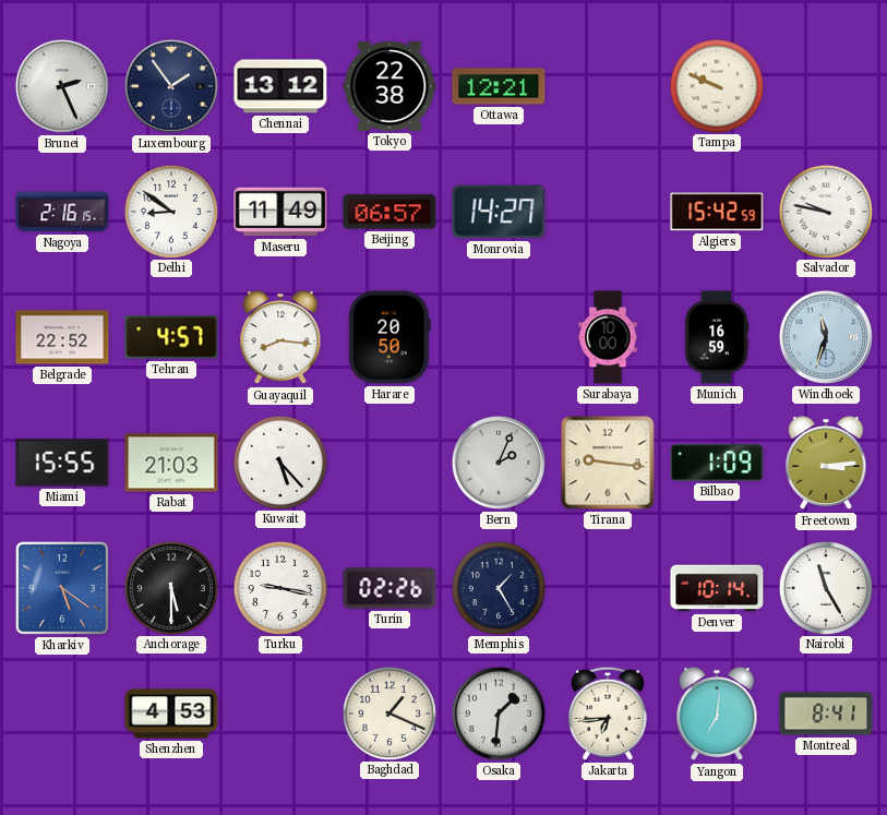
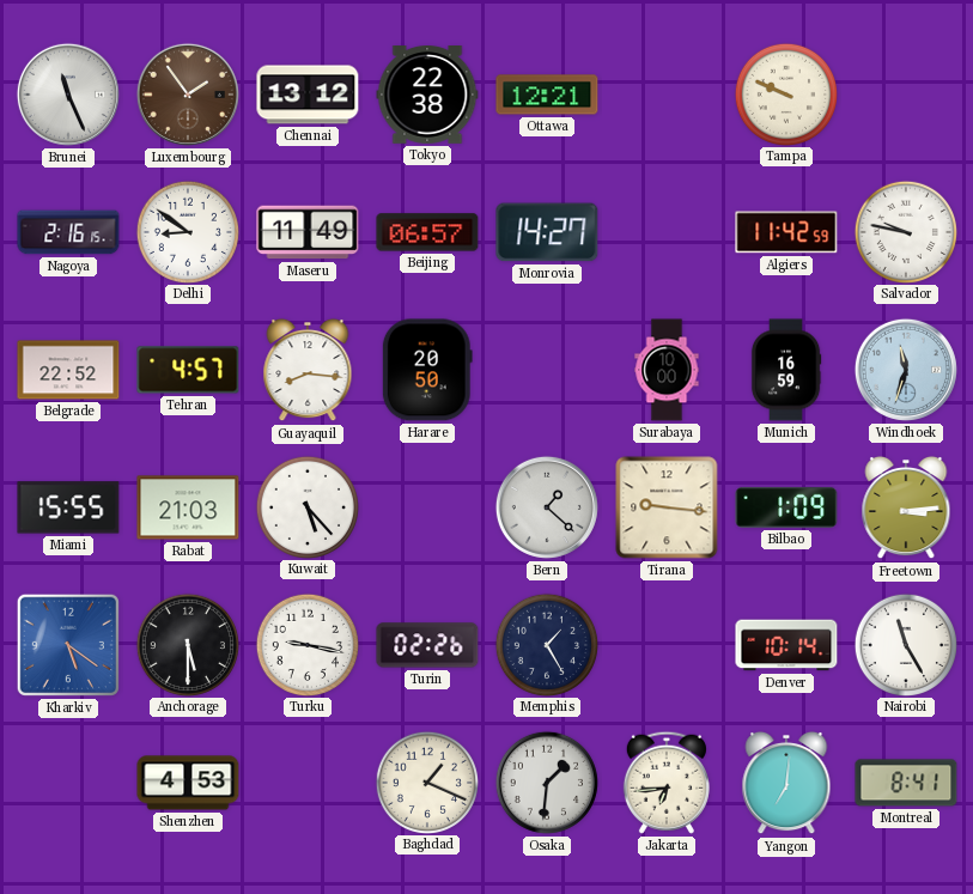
Brunei: 2:26 -> 11:26
Luxembourg dial: navy -> brown
Algiers: 15:42 -> 11:42
Bern: 2:04 -> 1:22
